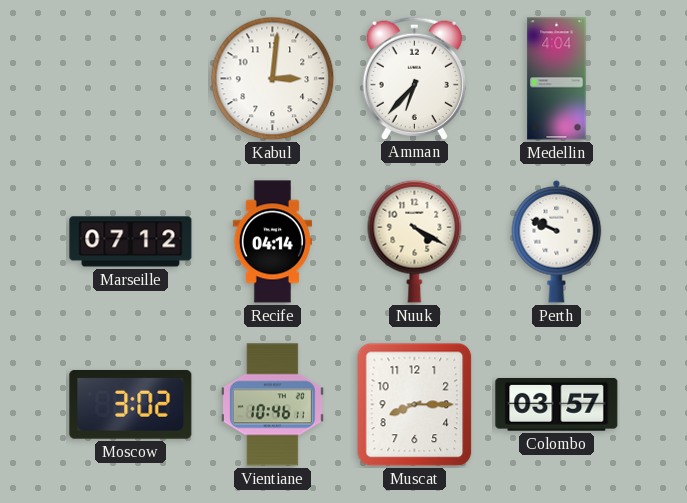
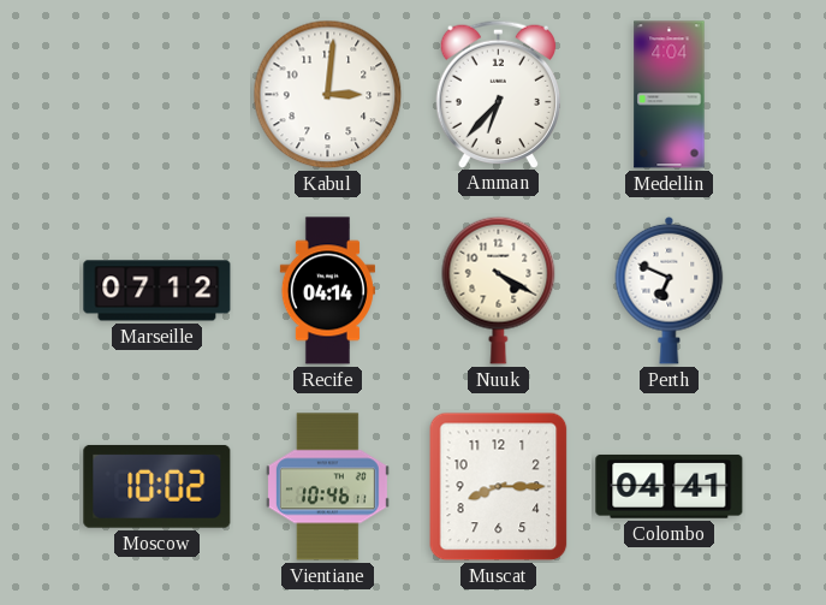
Perth: 9:49 -> 6:49
Moscow: 3:02 -> 10:02
Colombo: 03:57 -> 04:41
